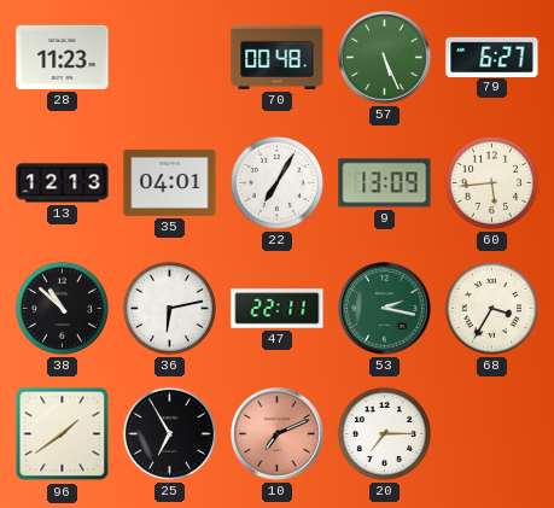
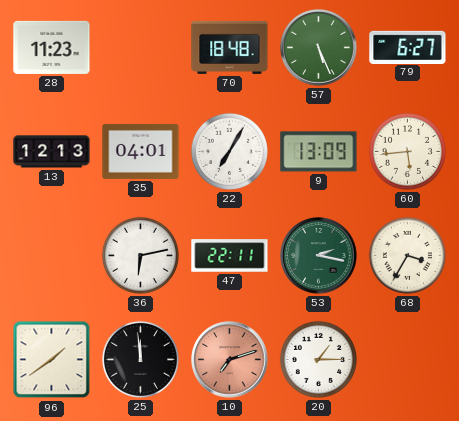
70: 00:48 -> 18:48
38: 10:52 -> none
25: 6:55 -> 11:59
10: 7:11 -> 7:12
20: 7:15 -> 1:15
